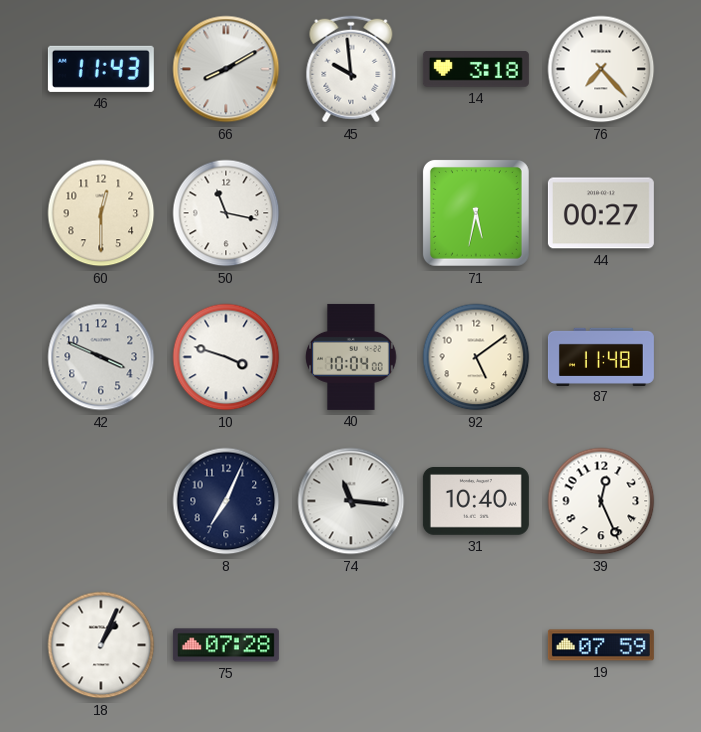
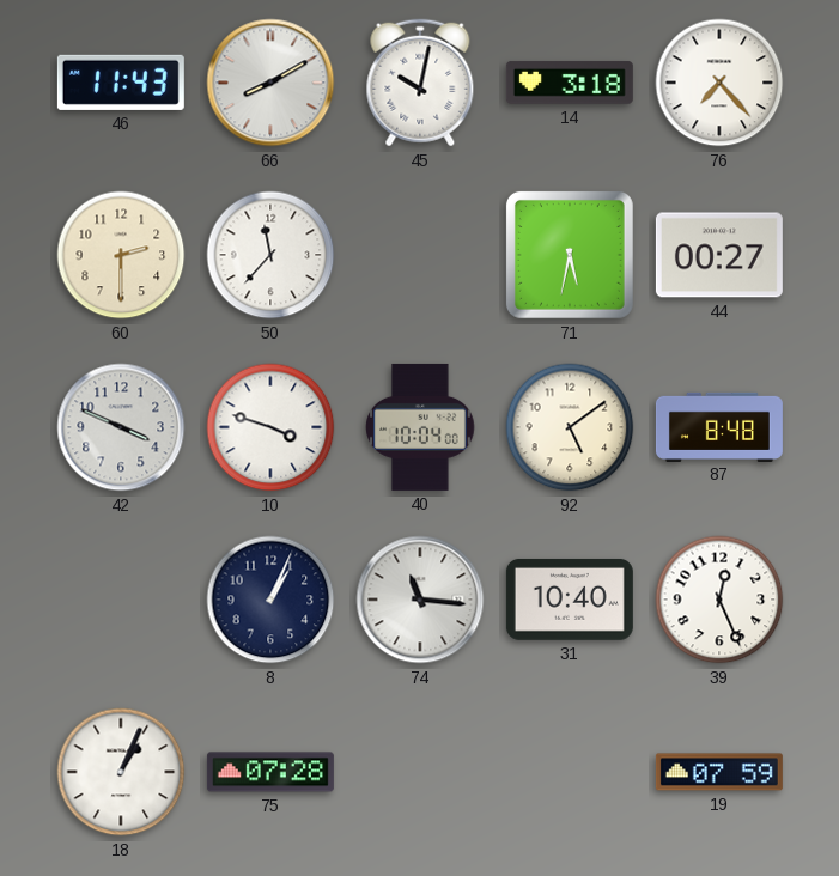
45: 9:59 -> 10:02
60: 12:30 -> 2:30
50: 11:17 -> 11:37
87: 11:48 -> 8:48
8: 7:04 -> 1:04
